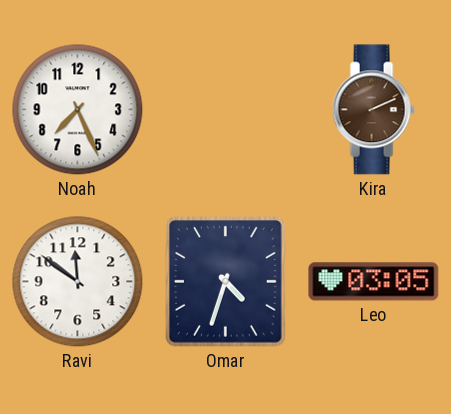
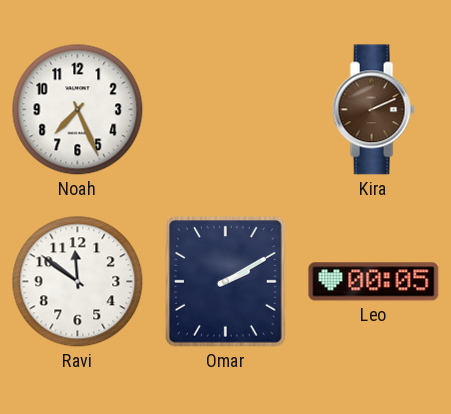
Omar: 4:33 -> 2:10
Leo: 03:05 -> 00:05
